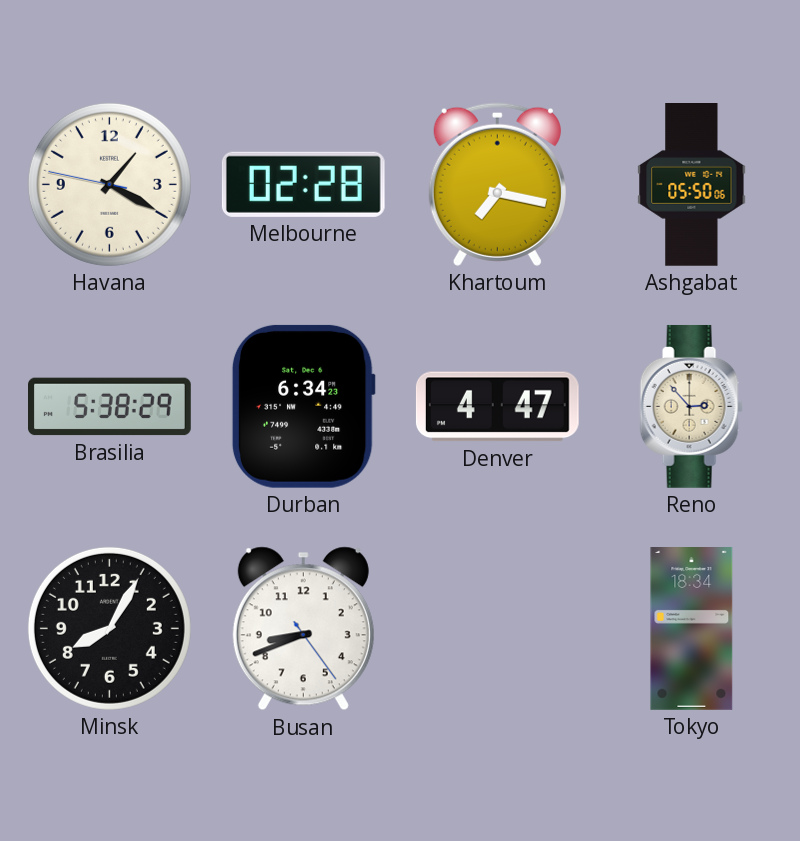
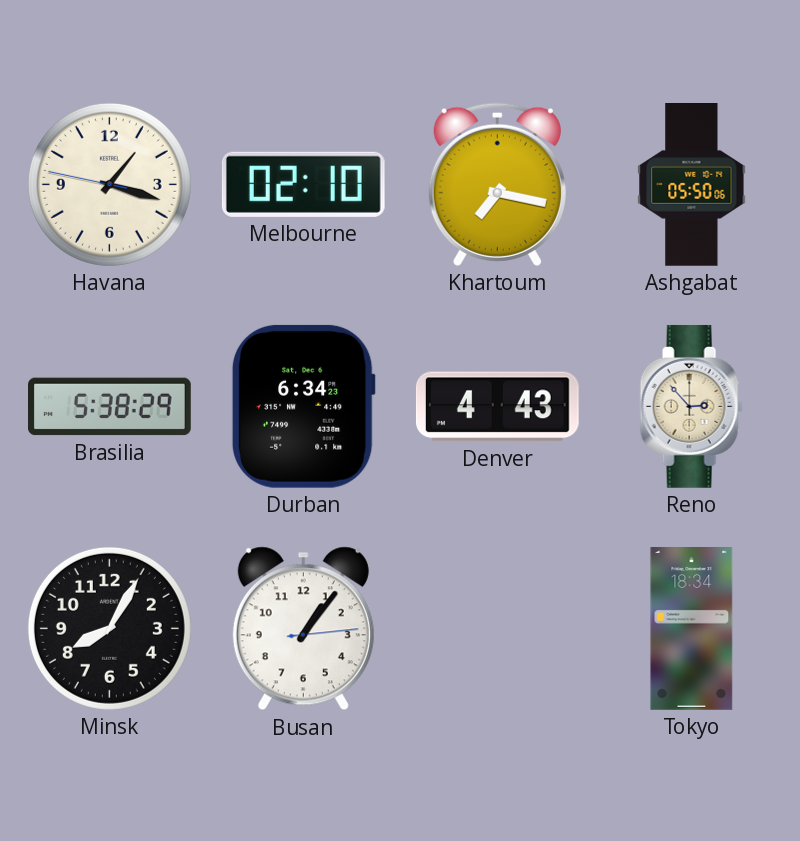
Havana: 1:19 -> 1:17
Melbourne: 02:28 -> 02:10
Denver: 4:47 -> 4:43
Busan: 8:41 -> 1:06
